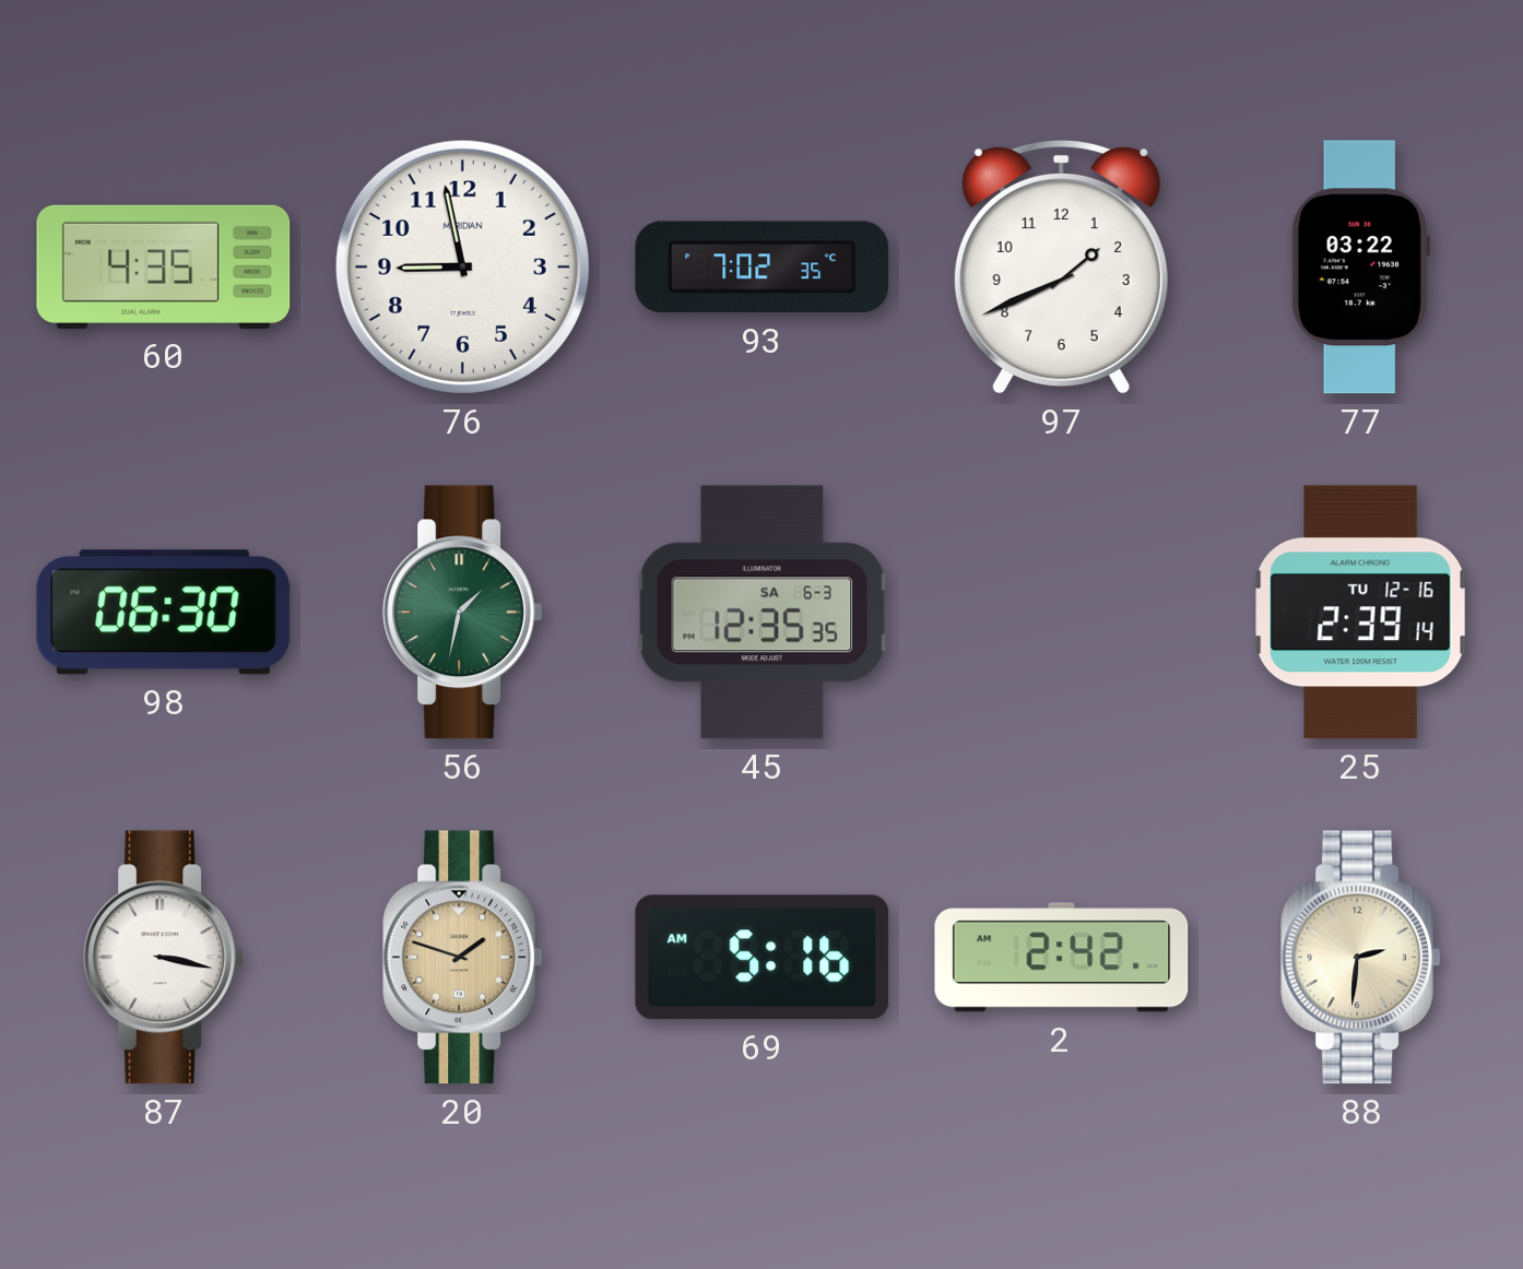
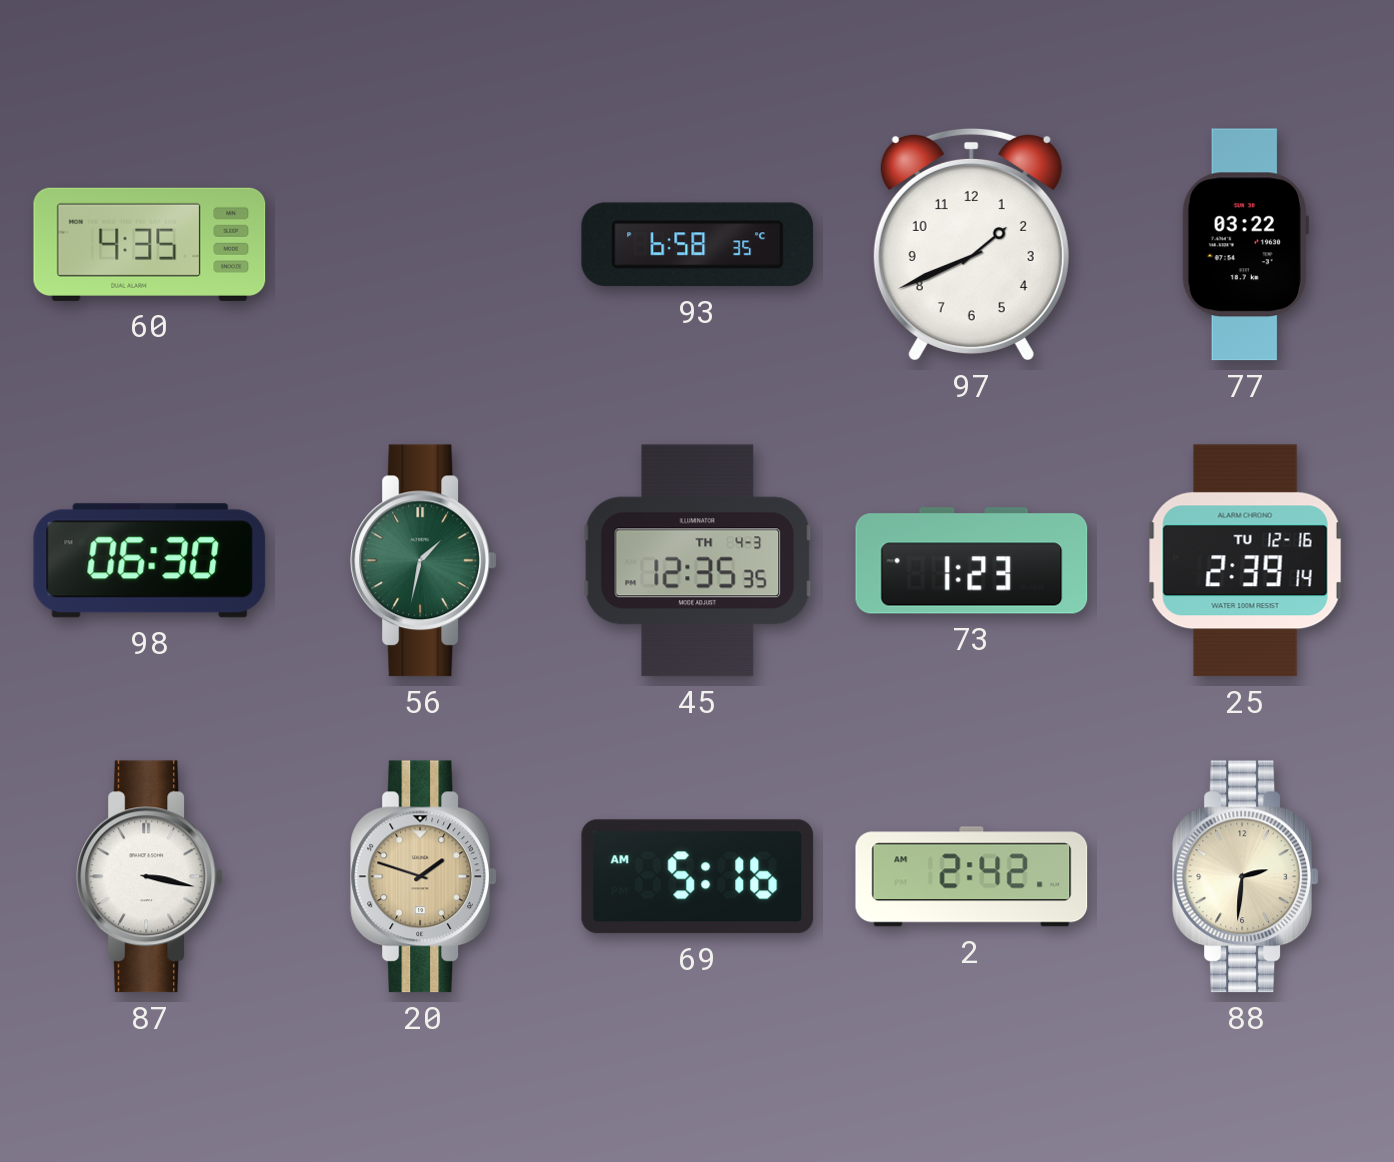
76: 8:58 -> none
93: 7:02 -> 6:58
45 date: SA 6-3 -> TH 4-3
73: none -> 1:23
